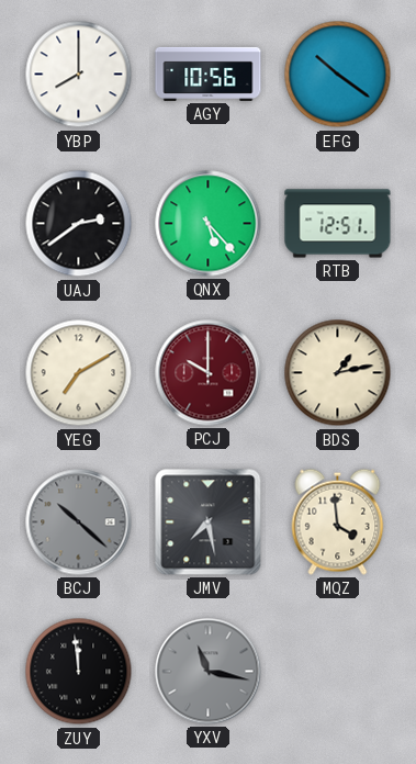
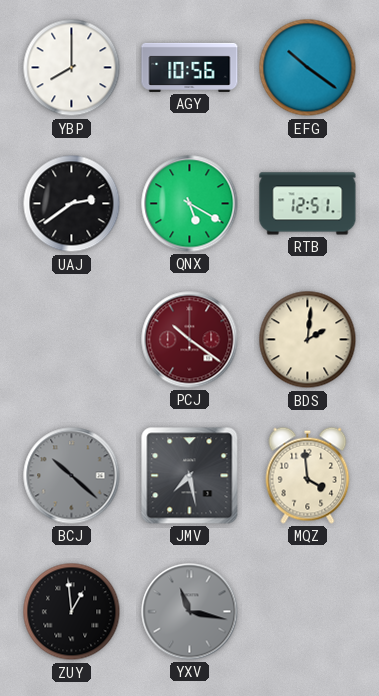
QNX: 5:23 -> 5:20
YEG: 7:10 -> none
PCJ: 10:00 -> 10:21
BDS: 1:13 -> 2:01
ZUY: 11:59 -> 12:59
